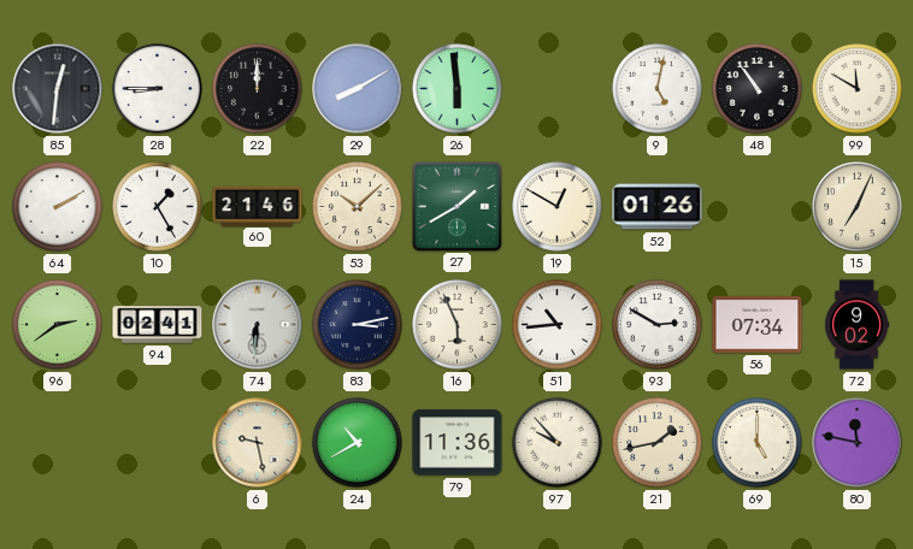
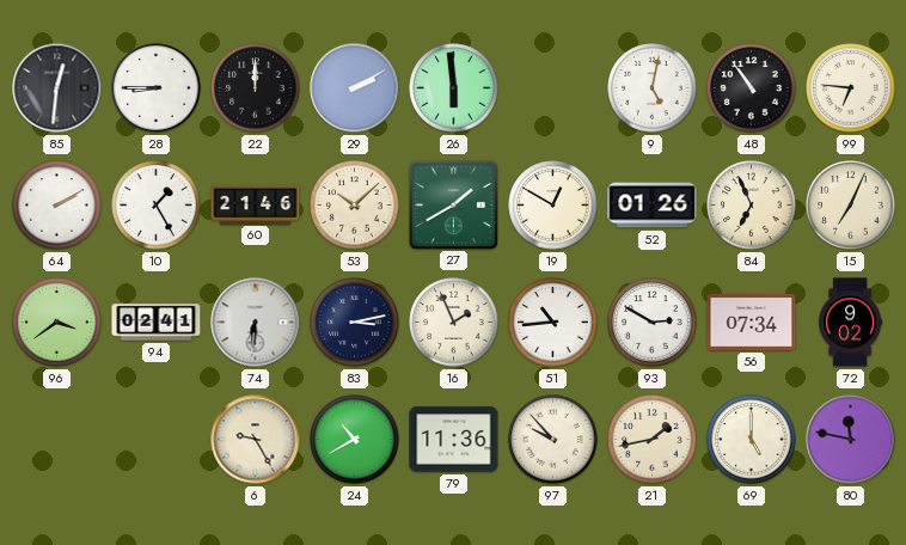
29: 8:10 -> 2:10
99: 11:50 -> 6:46
84: none -> 6:56
96: 2:39 -> 3:39
16: 5:56 -> 1:56
6: 9:28 -> 9:25
